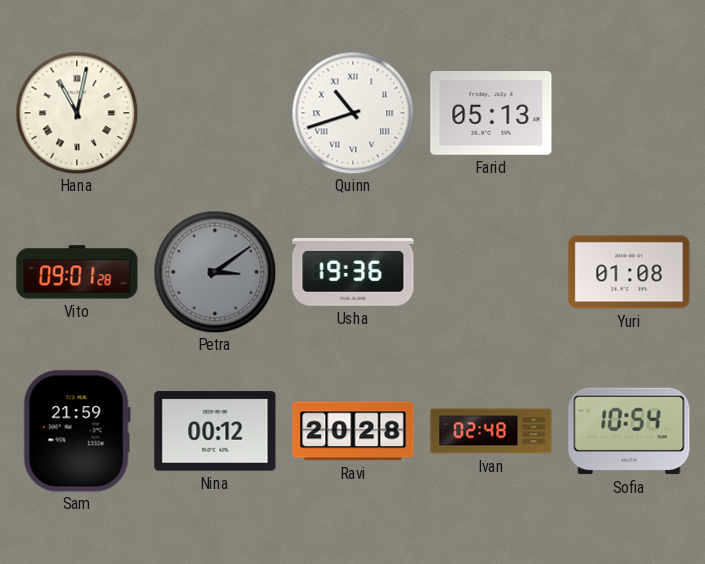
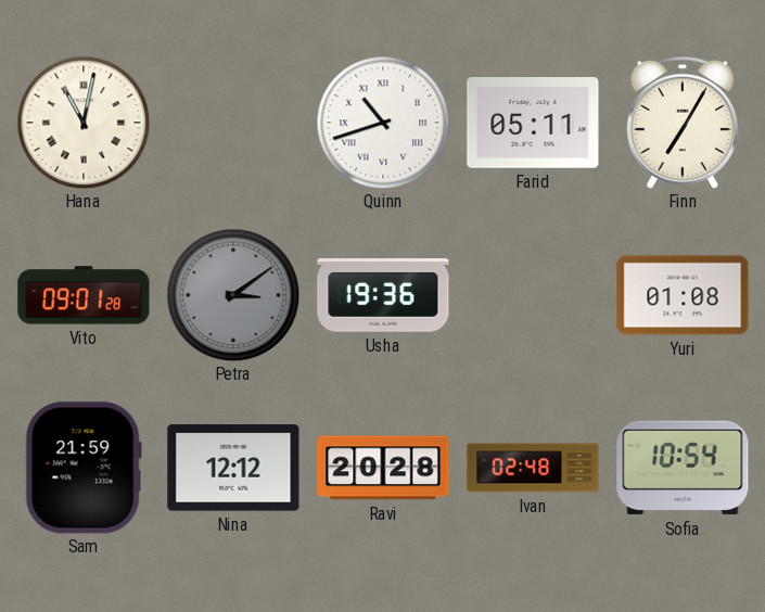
Farid: 05:13 -> 05:11
Finn: none -> 7:05
Nina: 00:12 -> 12:12
